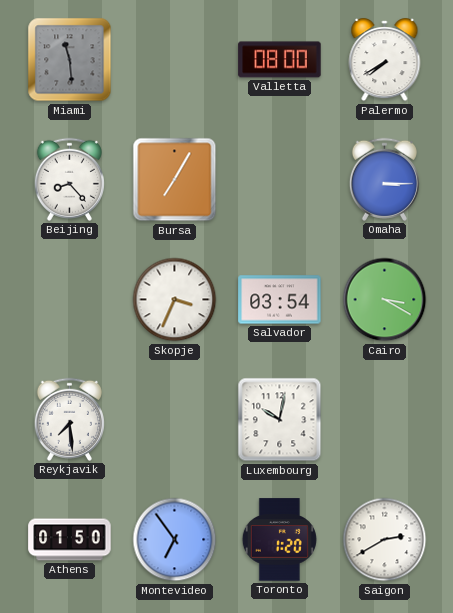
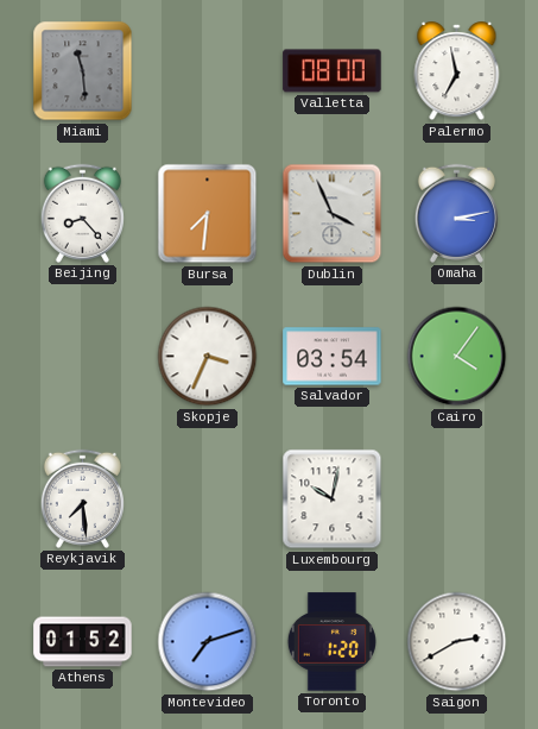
Palermo: 7:40 -> 6:58
Bursa: 7:05 -> 7:31
Dublin: none -> 3:56
Omaha: 3:15 -> 3:13
Cairo: 3:20 -> 4:06
Athens: 01:50 -> 01:52
Montevideo: 6:54 -> 7:12
